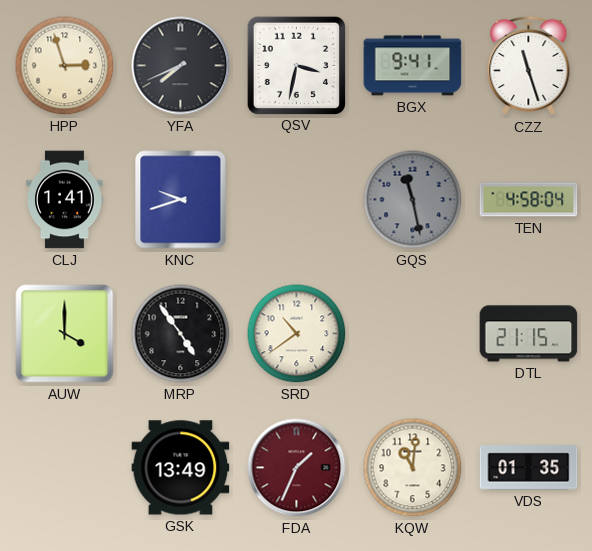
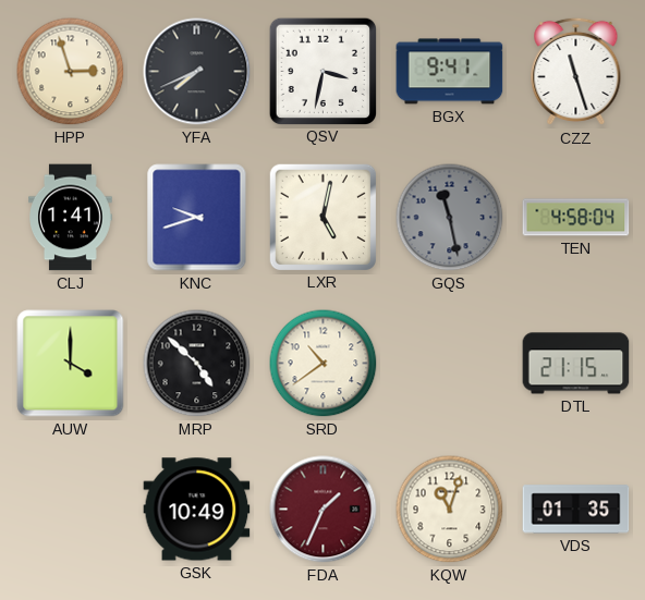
LXR: none -> 5:02
MRP: 4:54 -> 4:52
GSK: 13:49 -> 10:49
KQW: 11:01 -> 11:03
